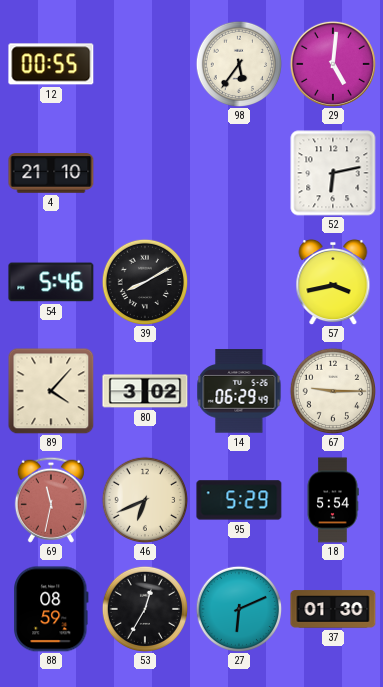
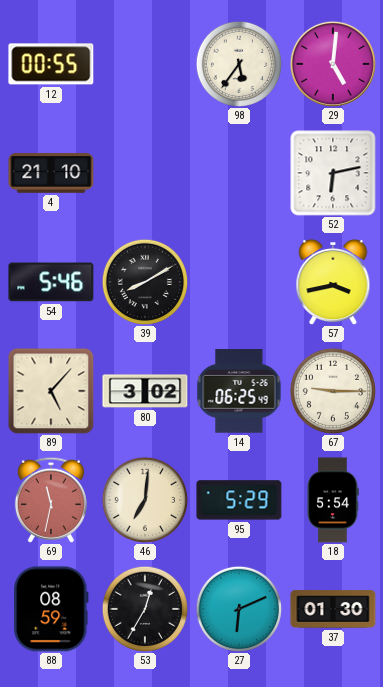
89: 4:07 -> 5:07
14: 06:29 -> 06:25
46: 6:41 -> 7:01
